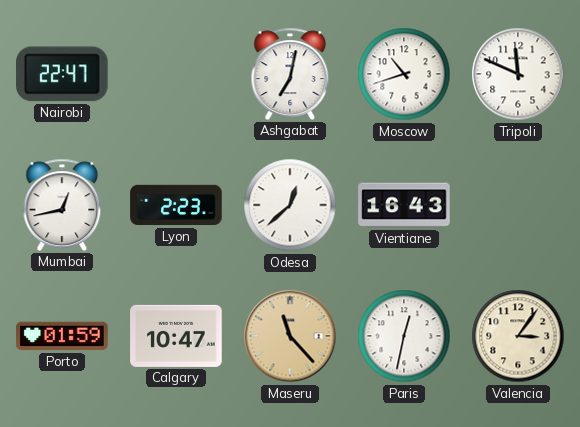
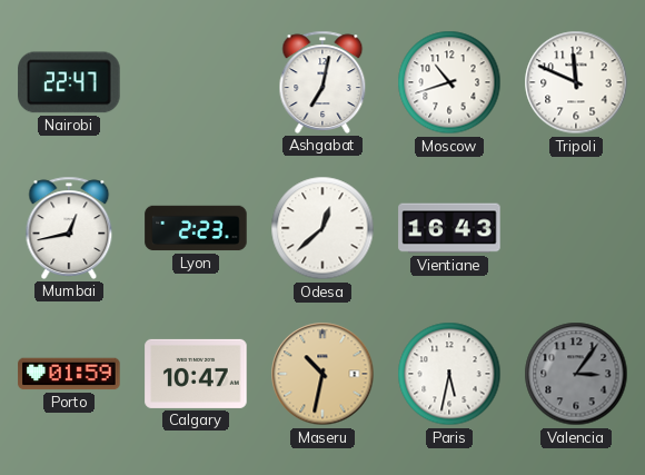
Maseru: 11:23 -> 10:32
Paris: 12:32 -> 5:32
Valencia dial: cream -> grey
